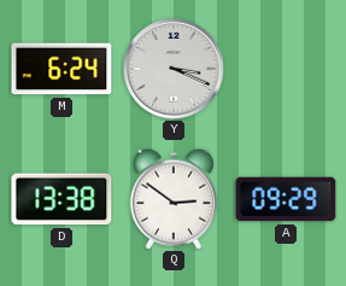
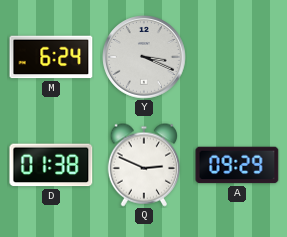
D: 13:38 -> 01:38
Q: 2:51 -> 2:49
